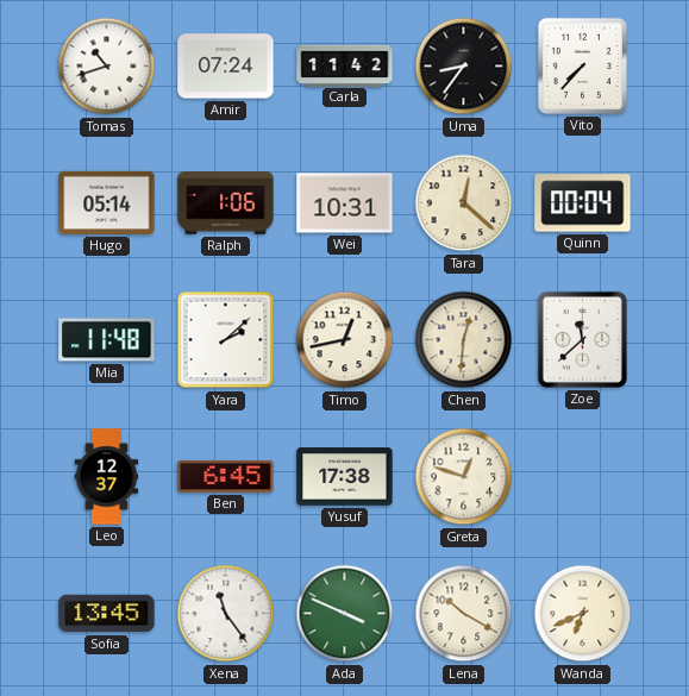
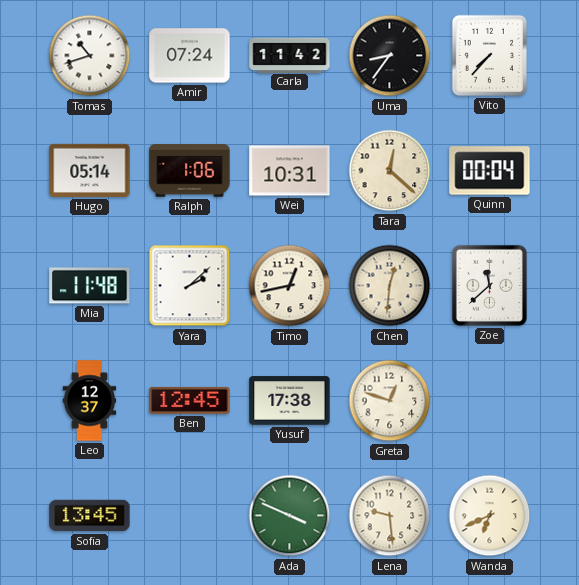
Ben: 6:45 -> 12:45
Xena: 11:24 -> none
Lena: 10:20 -> 9:29
